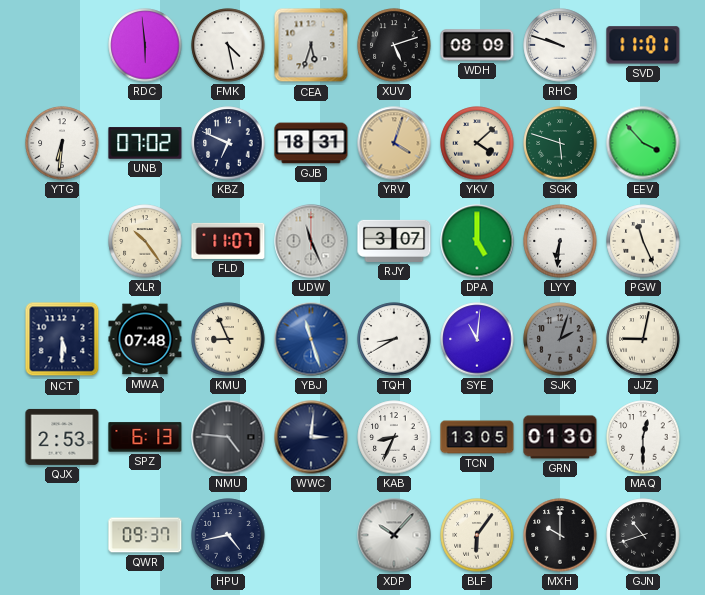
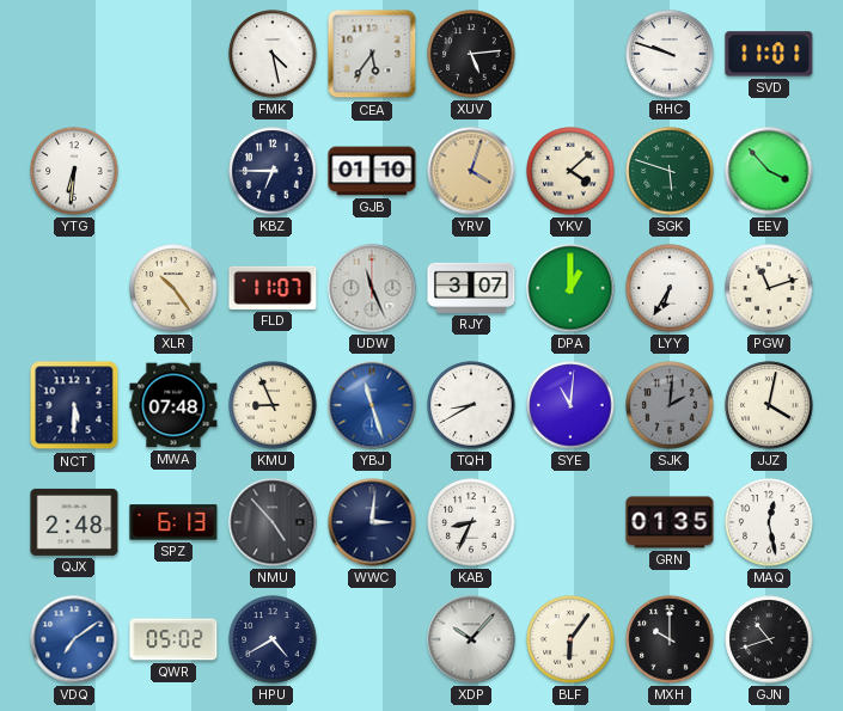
RDC: 5:59 -> none
CEA: 5:33 -> 5:36
XUV: 5:12 -> 5:14
WDH: 08:09 -> none
UNB: 07:02 -> none
KBZ: 6:49 -> 6:45
GJB: 18:31 -> 01:10
DPA: 5:00 -> 1:00
LYY: 6:31 -> 6:35
PGW: 11:26 -> 11:12
SJK: 2:03 -> 2:01
JJZ: 9:02 -> 4:02
QJX: 2:53 -> 2:48
NMU: 4:46 -> 4:53
TCN: 13:05 -> none
GRN: 01:30 -> 01:35
MAQ: 12:30 -> 12:28
VDQ: none -> 7:09
QWR: 09:37 -> 05:02
HPU: 4:43 -> 4:40
